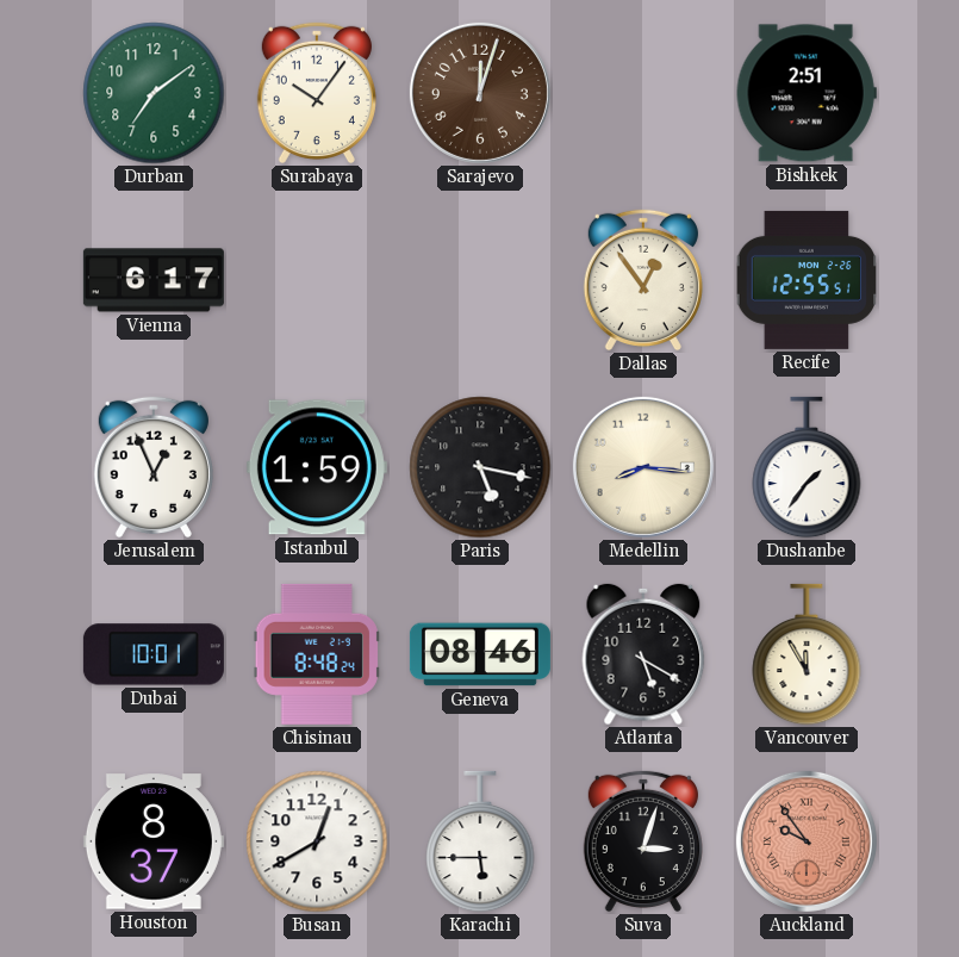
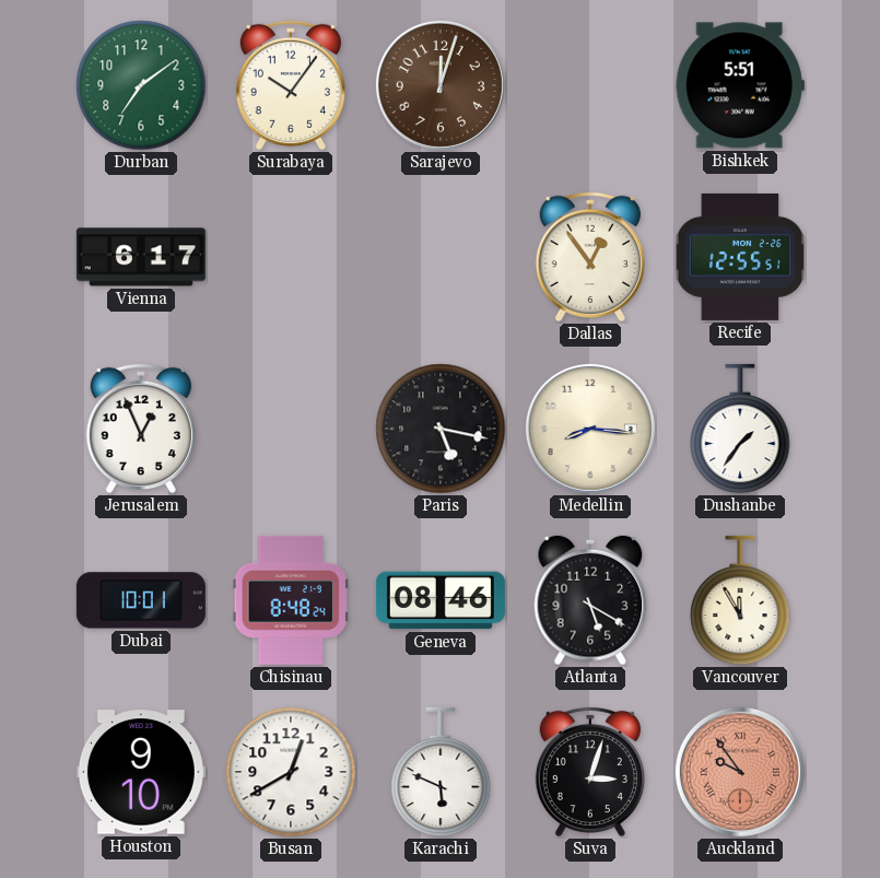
Bishkek: 2:51 -> 5:51
Istanbul: 1:59 -> none
Houston: 8:37 -> 9:10
Karachi: 5:45 -> 5:49
